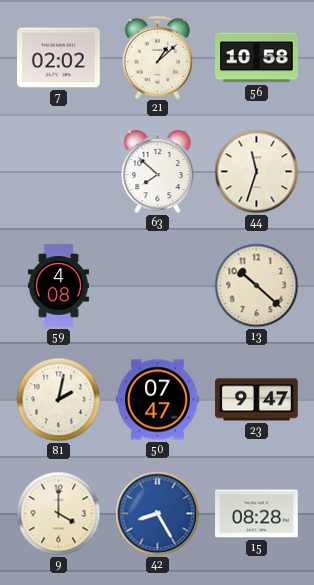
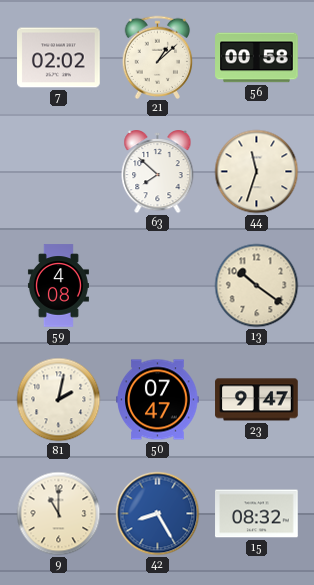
56: 10:58 -> 00:58
13: 10:22 -> 10:21
9: 4:00 -> 11:00
15: 08:28 -> 08:32
